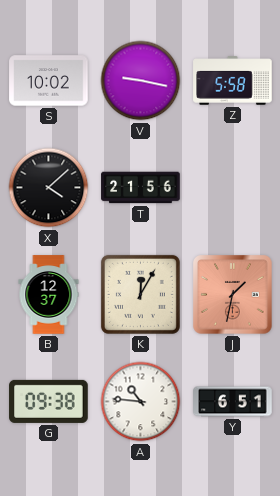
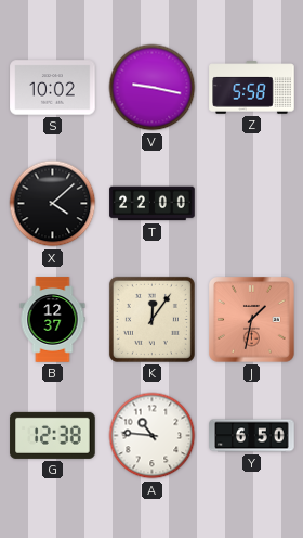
T: 21:56 -> 22:00
K: 12:05 -> 12:06
G: 09:38 -> 12:38
Y: 6:51 -> 6:50
